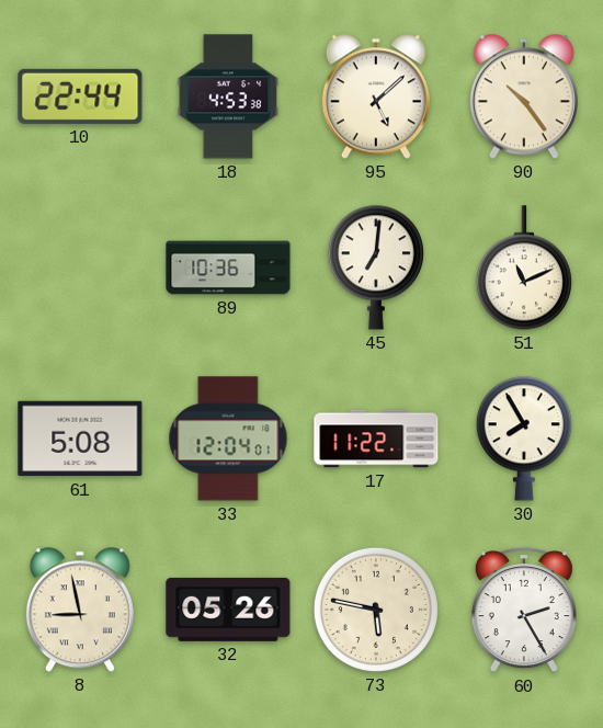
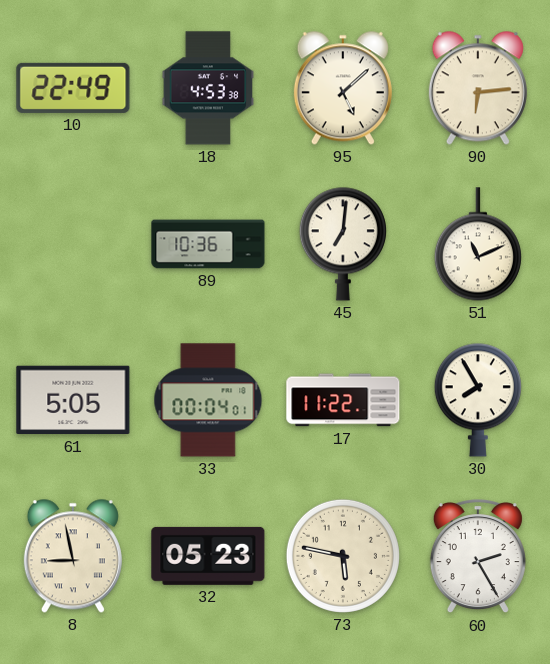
10: 22:44 -> 22:49
90: 10:24 -> 6:14
61: 5:08 -> 5:05
33: 12:04 -> 00:04
32: 05:26 -> 05:23
